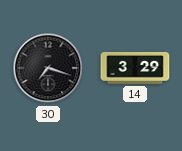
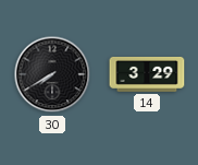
30: 7:18 -> 7:40
